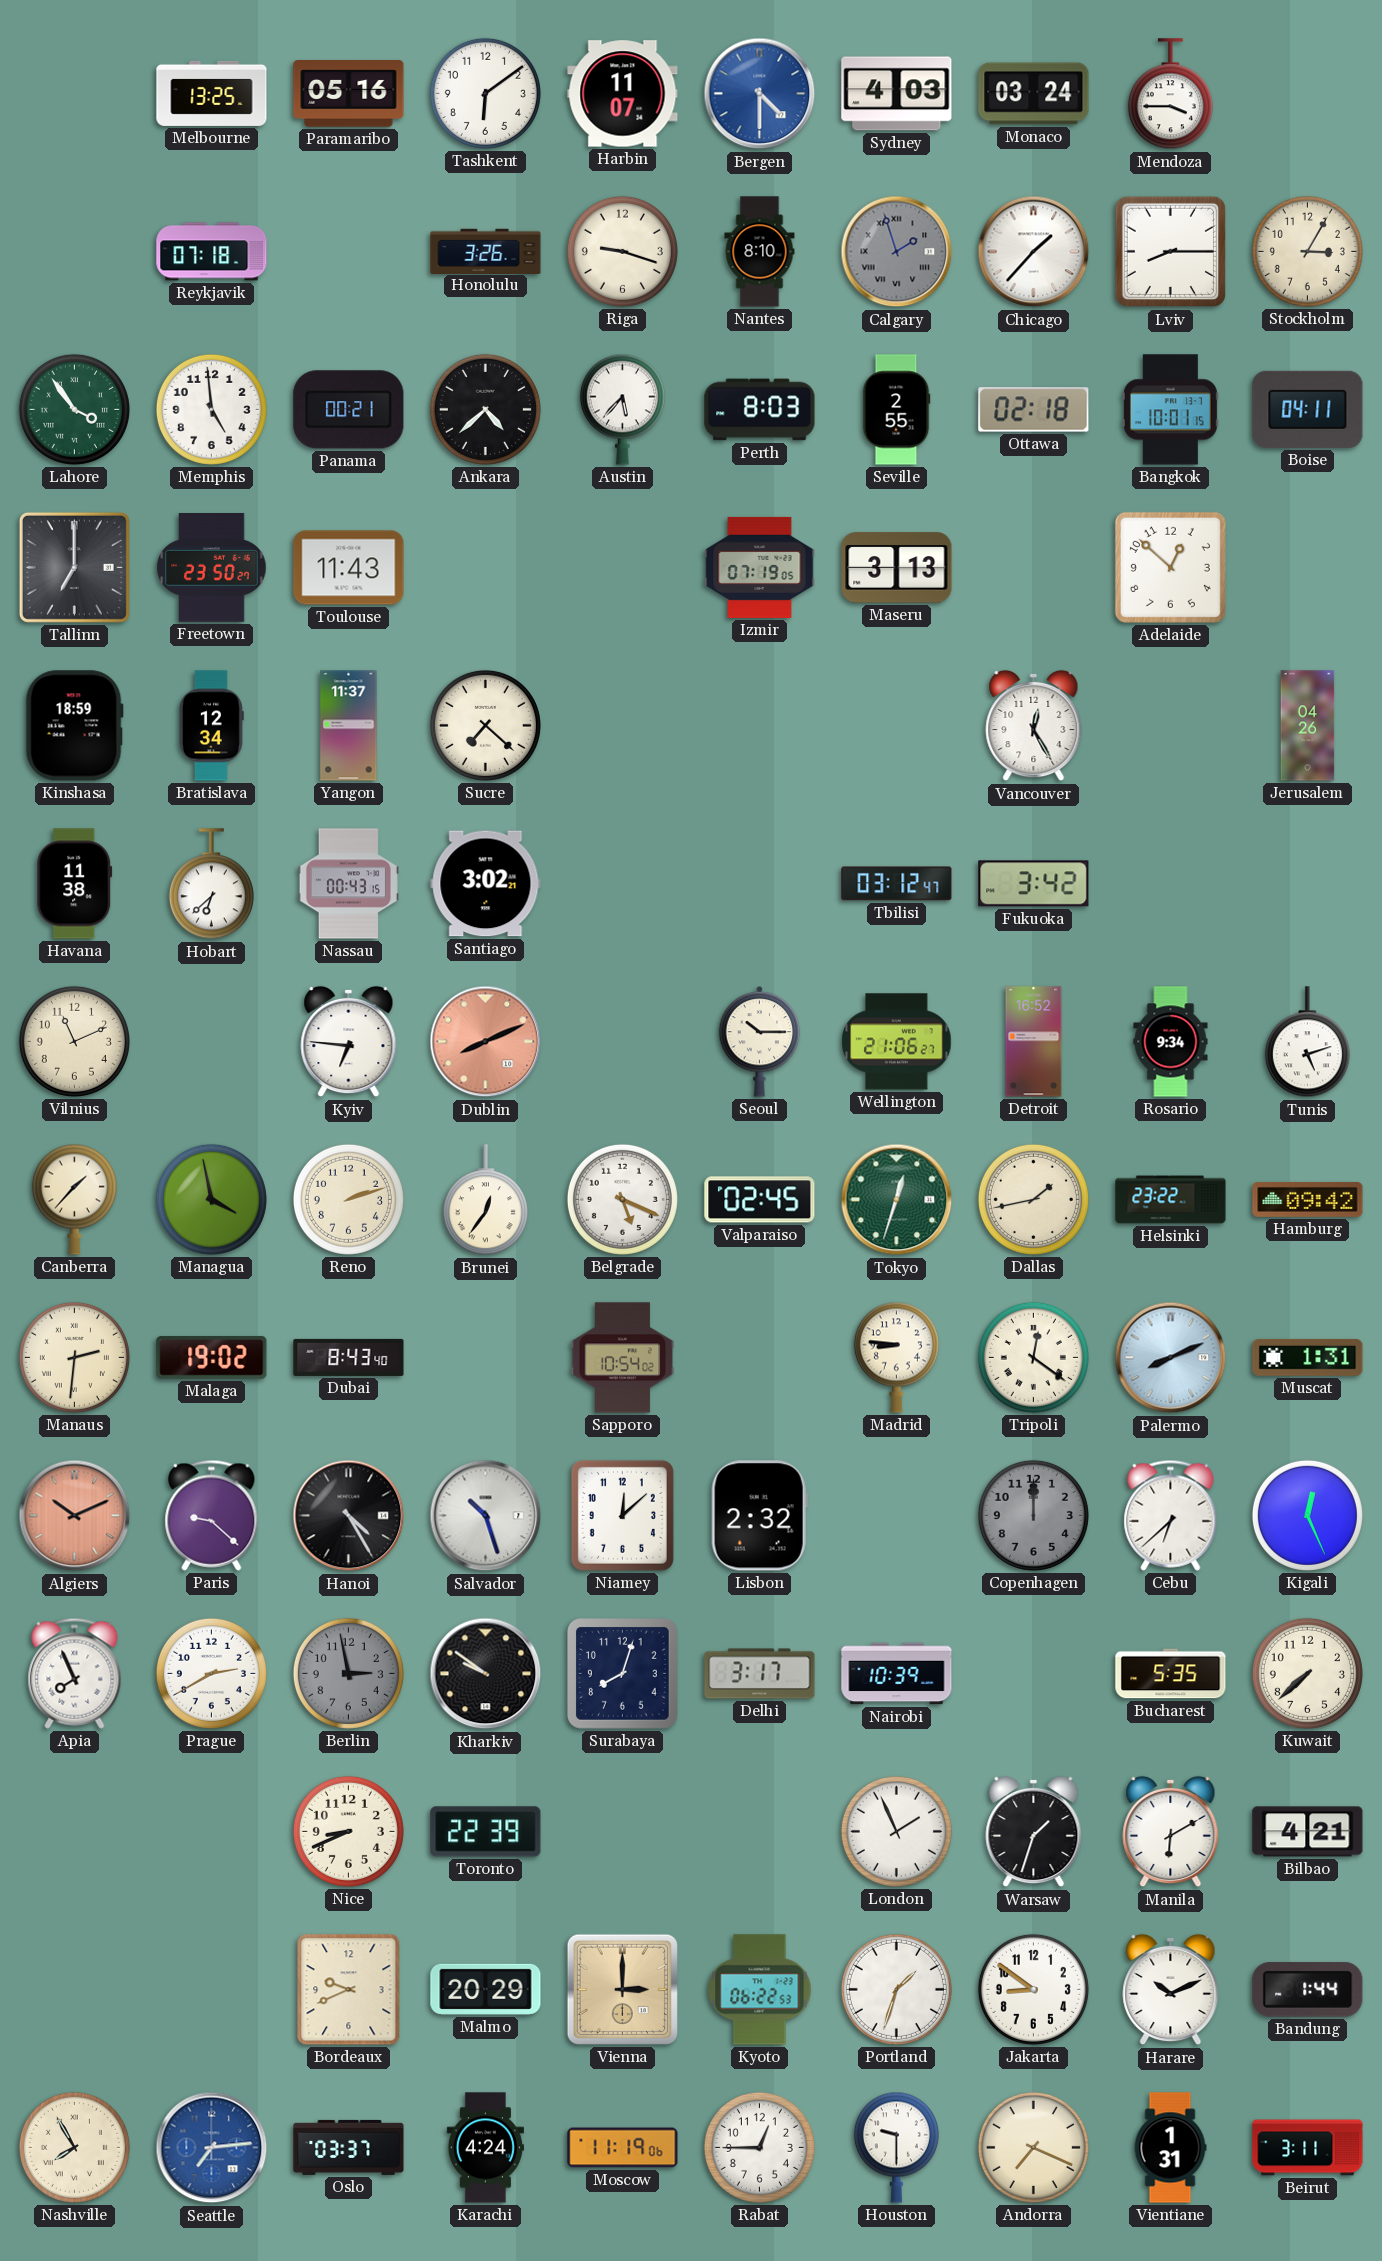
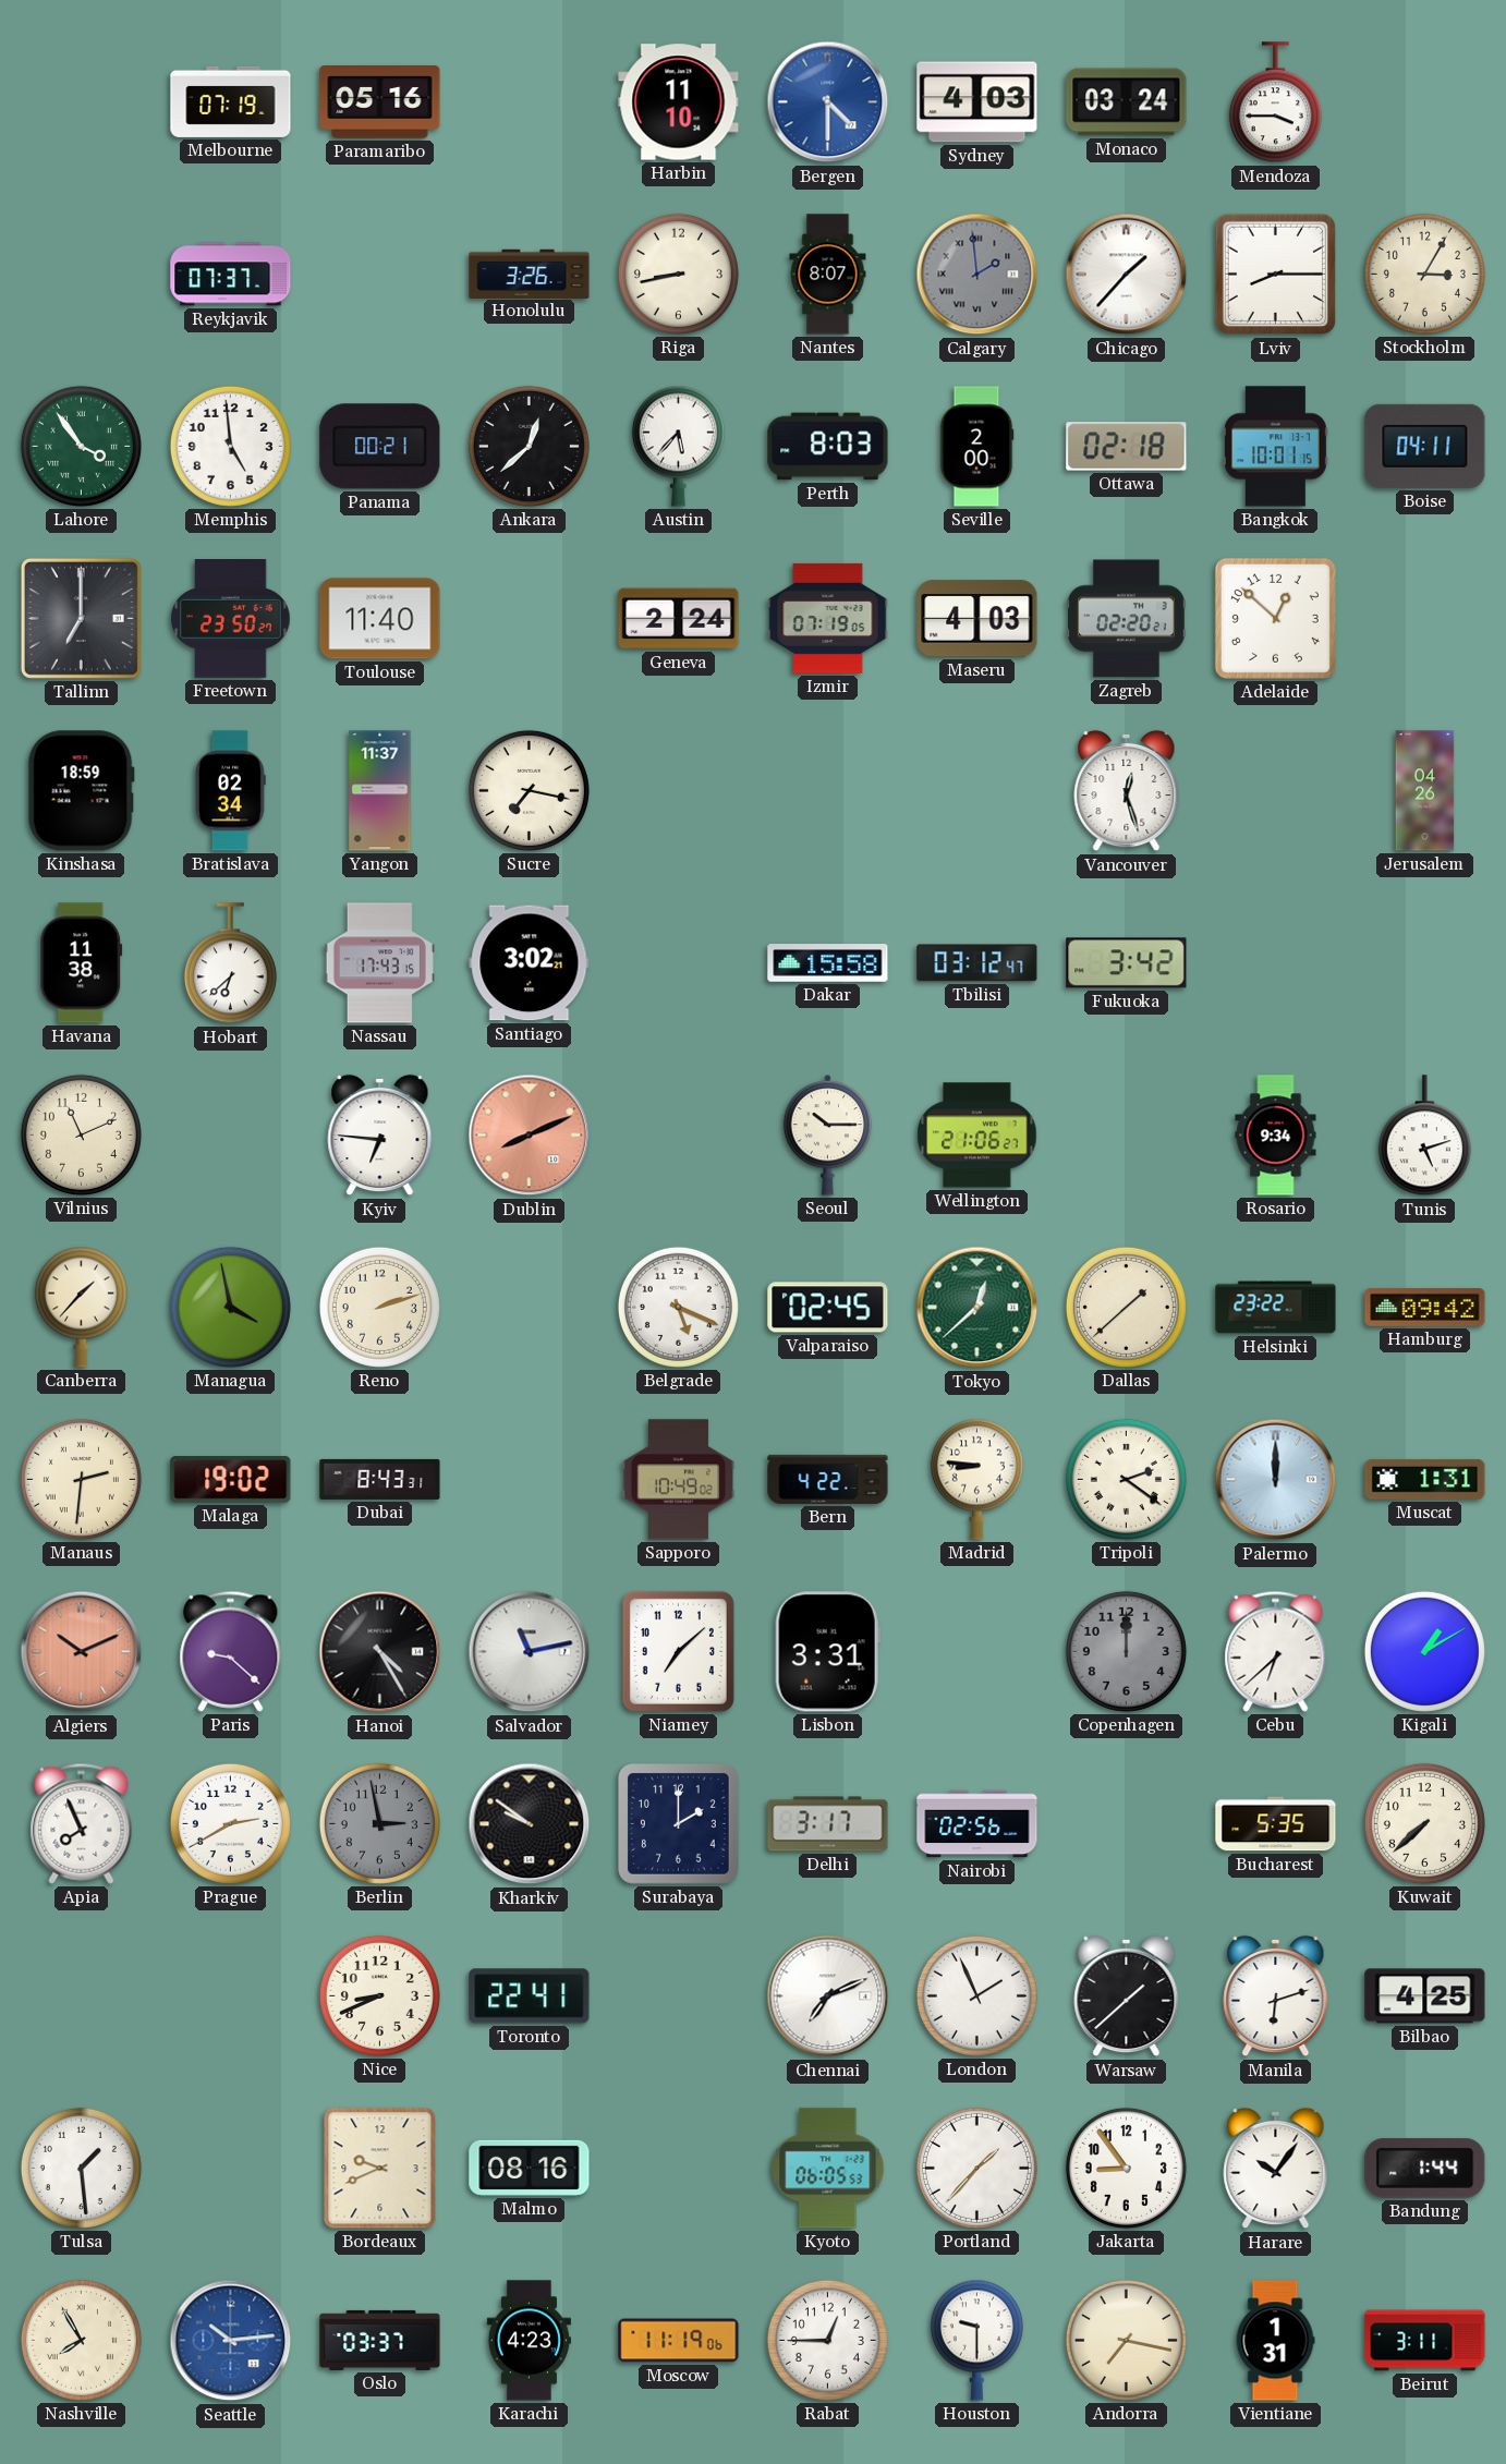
Melbourne: 13:25 -> 07:19
Tashkent: 6:09 -> none
Harbin: 11:07 -> 11:10
Reykjavik: 07:18 -> 07:37
Riga: 9:18 -> 8:43
Nantes: 8:10 -> 8:07
Calgary: 1:57 -> 1:59
Ankara: 4:38 -> 12:38
Seville: 2:55 -> 2:00
Toulouse: 11:43 -> 11:40
Geneva: none -> 2:24
Maseru: 3:13 -> 4:03
Zagreb: none -> 02:20
Bratislava: 12:34 -> 02:34
Sucre: 7:22 -> 7:17
Vancouver: 12:25 -> 12:27
Nassau: 00:43 -> 17:43
Dakar: none -> 15:58
Detroit: 16:52 -> none
Brunei: 12:36 -> none
Tokyo: 12:33 -> 12:38
Dallas: 1:43 -> 1:38
Dubai: 8:43:40 -> 8:43:31
Sapporo: 10:54 -> 10:49
Bern: none -> 4:22
Tripoli: 12:21 -> 2:21
Palermo: 8:11 -> 12:00
Salvador: 10:27 -> 11:13
Niamey: 12:08 -> 7:08
Lisbon: 2:32 -> 3:31
Kigali: 12:26 -> 1:10
Surabaya: 8:03 -> 2:00
Nairobi: 10:39 -> 02:56
Toronto: 22:39 -> 22:41
Chennai: none -> 7:11
Warsaw: 1:33 -> 1:38
Manila: 6:10 -> 6:12
Bilbao: 4:21 -> 4:25
Tulsa: none -> 1:29
Malmo: 20:29 -> 08:16
Vienna: 3:00 -> none
Kyoto: 06:22 -> 06:05
Portland: 1:33 -> 1:37
Jakarta: 8:51 -> 8:54
Harare: 10:11 -> 10:06
Seattle: 7:14 -> 10:14
Karachi: 4:24 -> 4:23
Andorra: 7:19 -> 7:17
